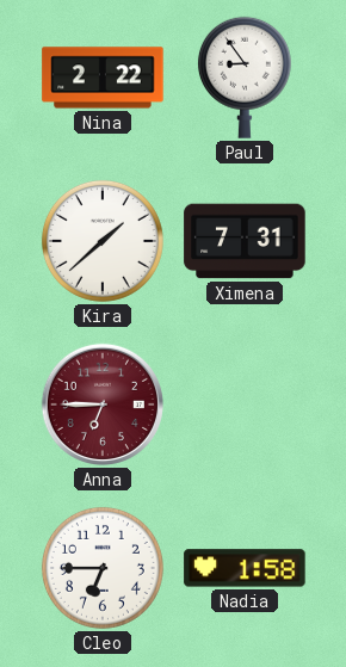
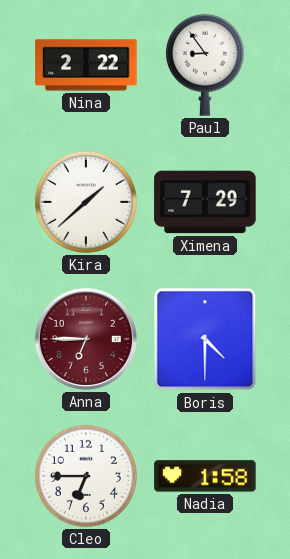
Ximena: 7:31 -> 7:29
Boris: none -> 4:30
